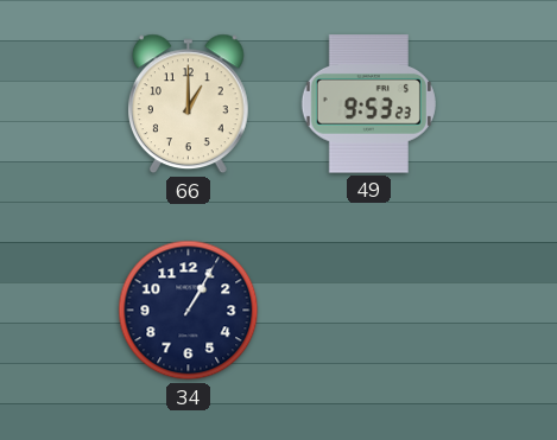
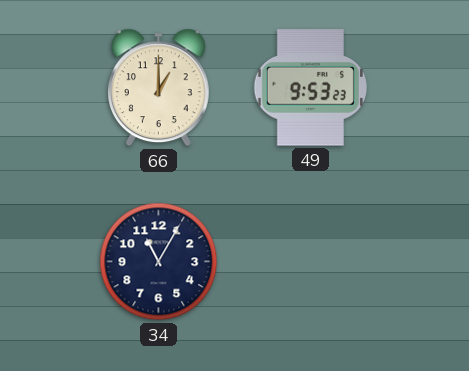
34: 1:05 -> 11:05
